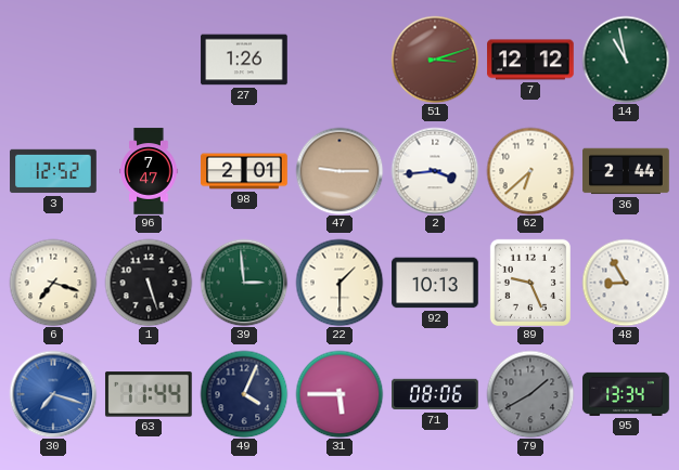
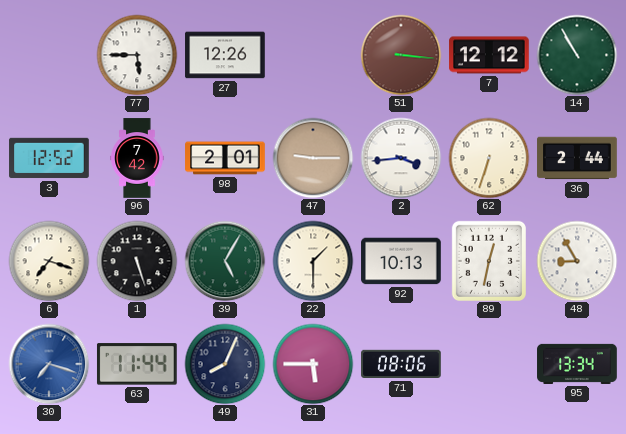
77: none -> 5:45
27: 1:26 -> 12:26
51: 3:12 -> 3:16
14: 10:58 -> 10:55
96: 7:47 -> 7:42
62: 6:38 -> 6:33
39: 2:59 -> 5:05
89: 9:26 -> 12:32
49: 4:04 -> 8:04
79: 1:40 -> none
